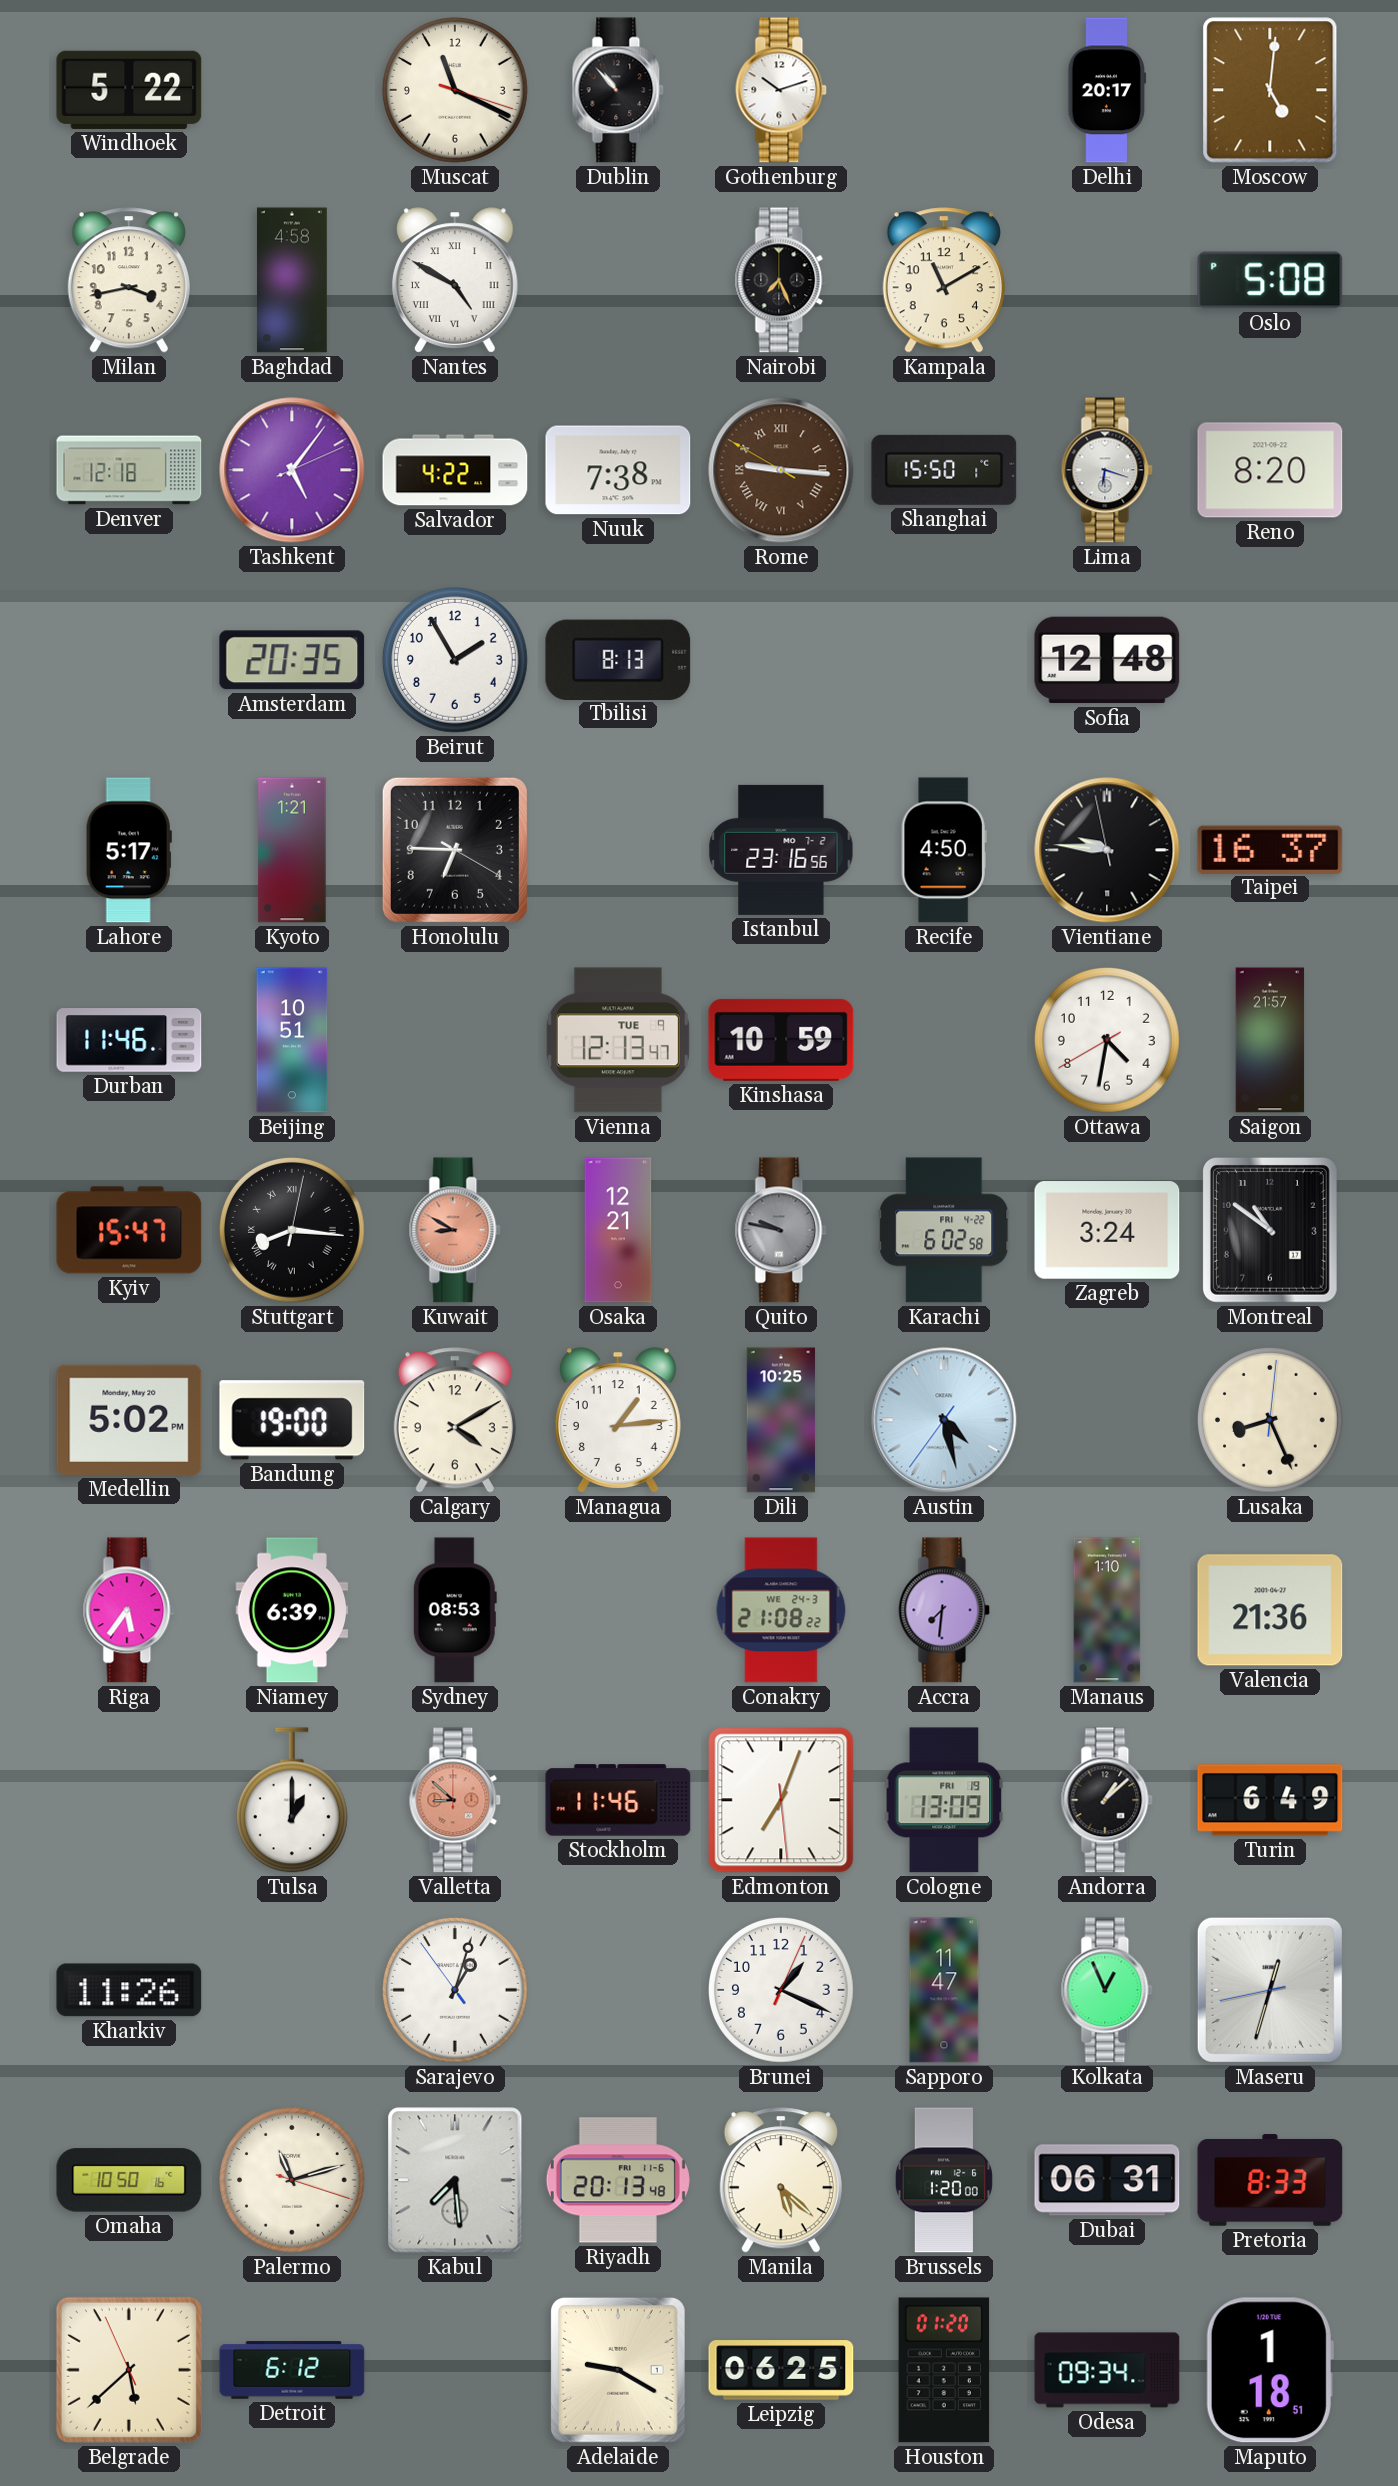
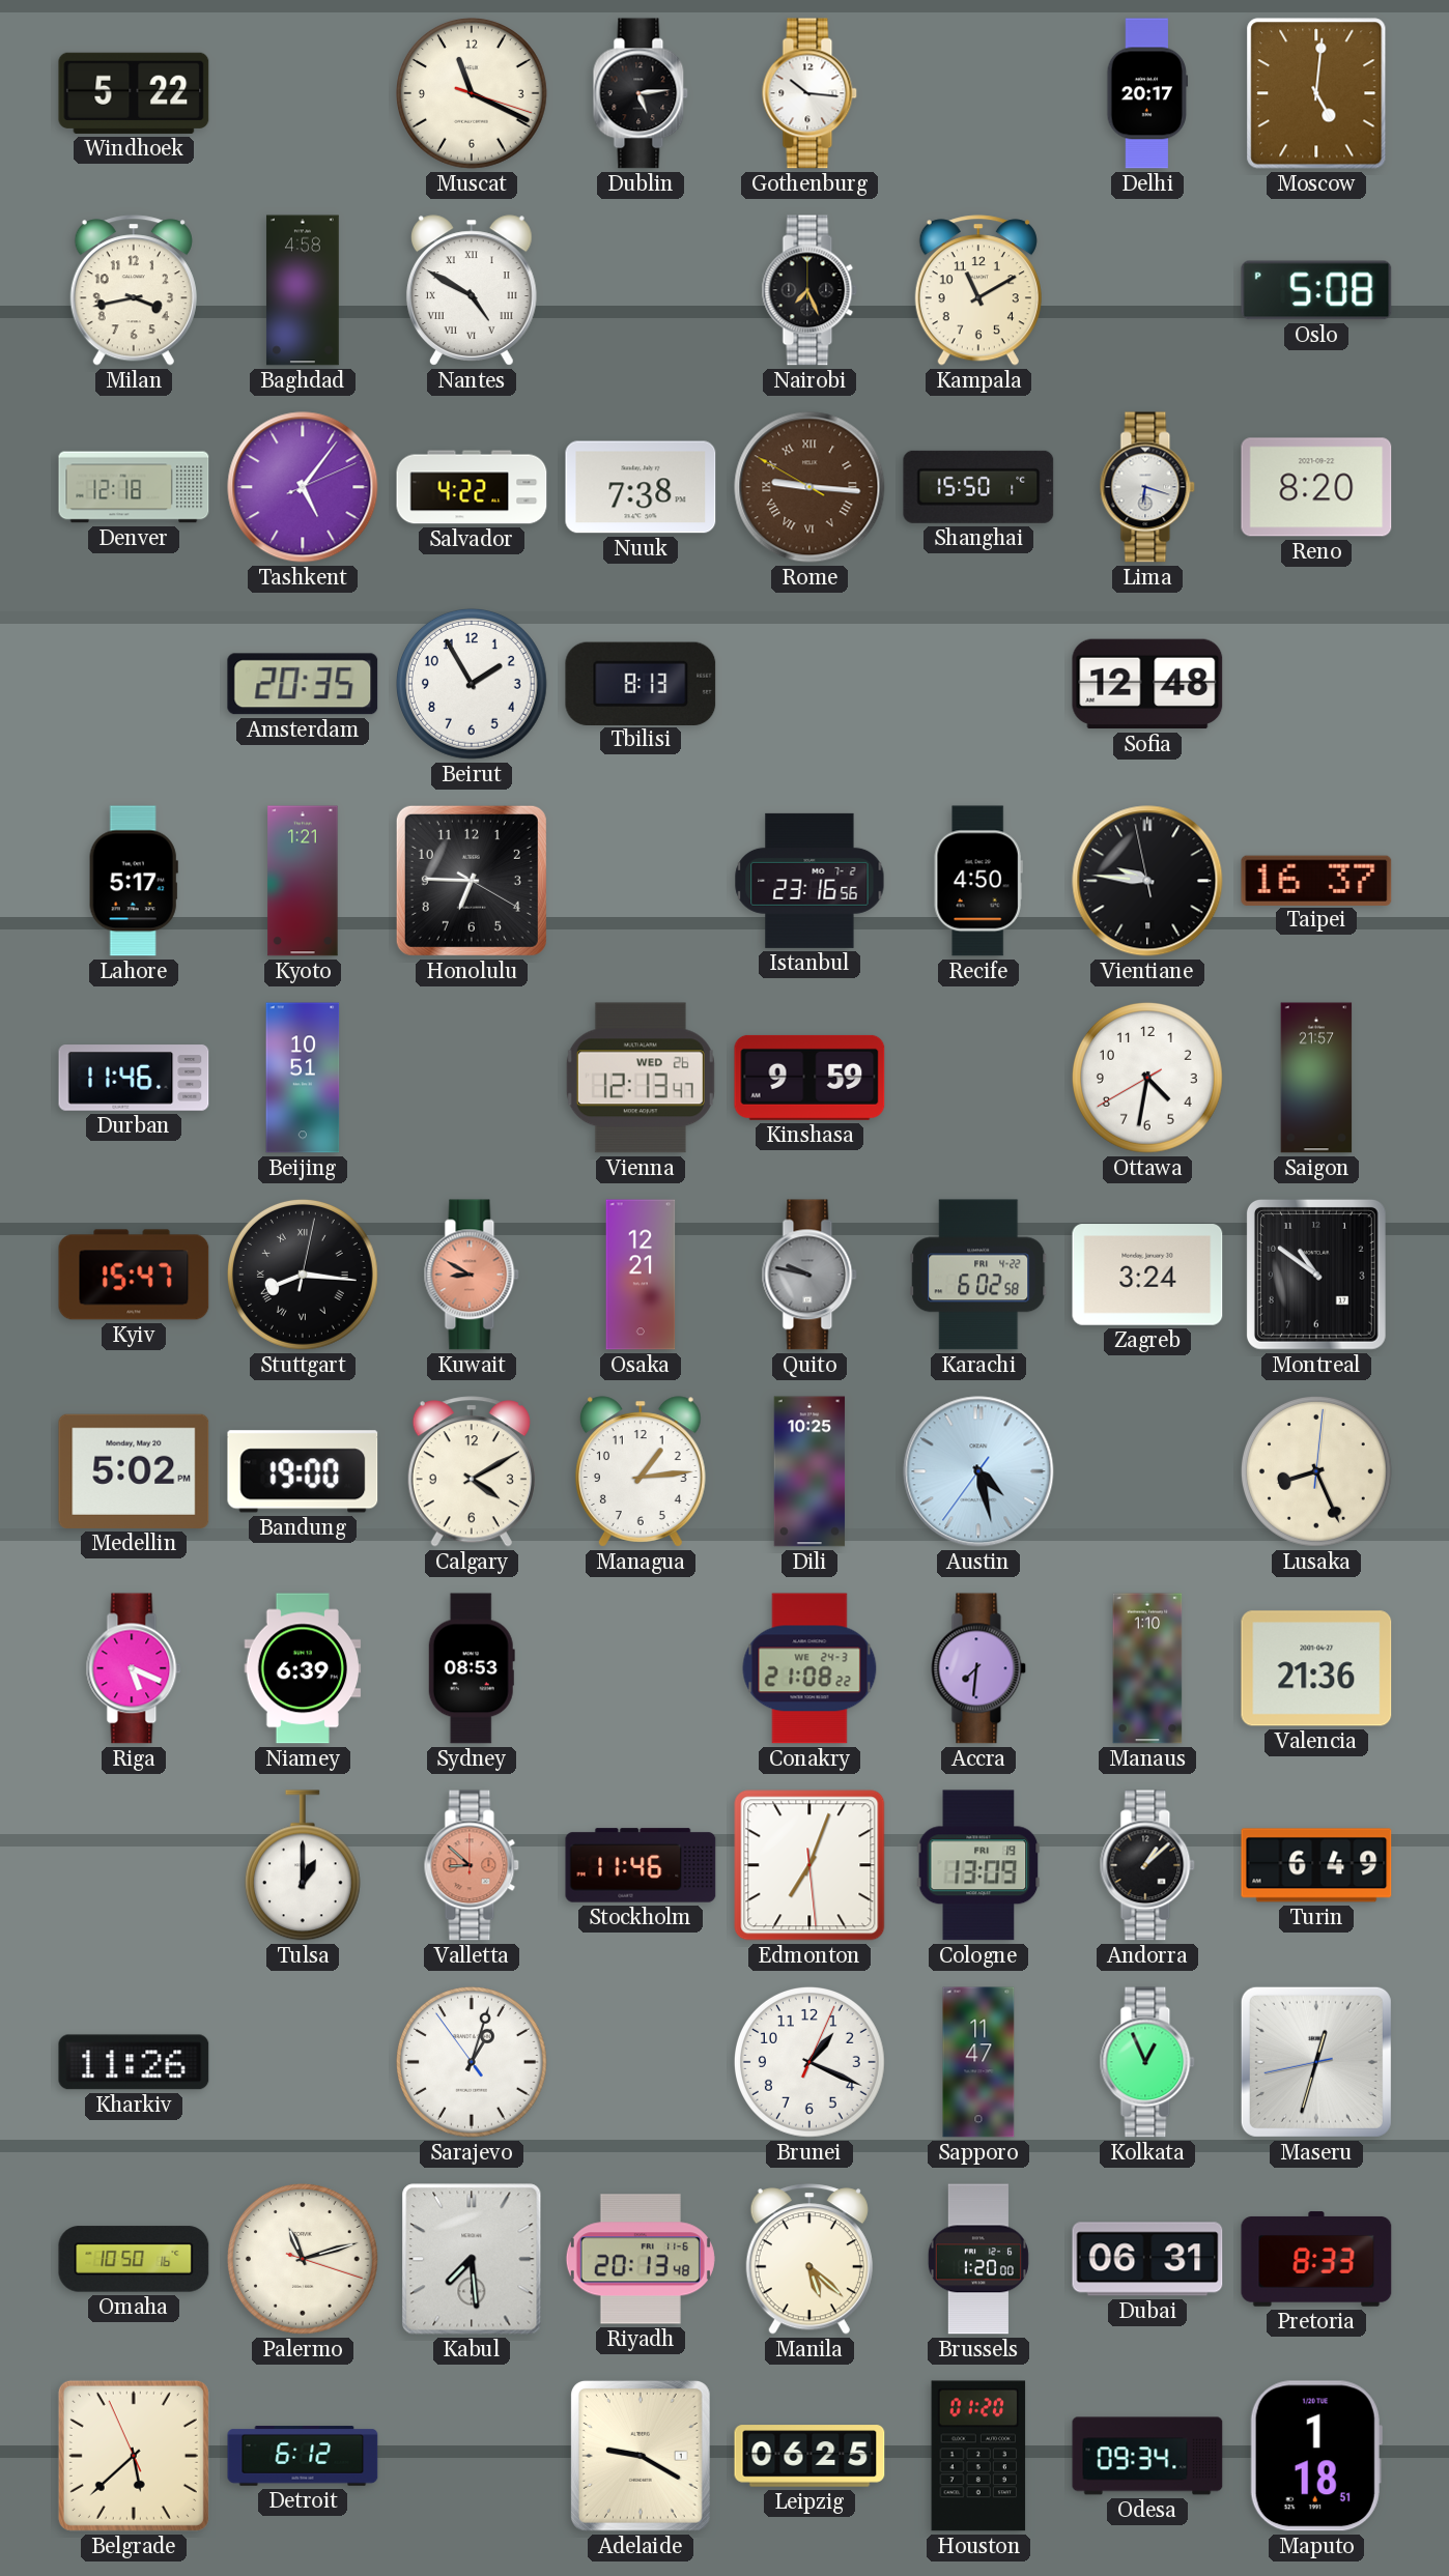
Dublin: 10:53 -> 5:14
Gothenburg: 10:12 -> 10:16
Vienna date: TUE 9 -> WED 26
Kinshasa: 10:59 -> 9:59
Riga: 5:36 -> 5:19
